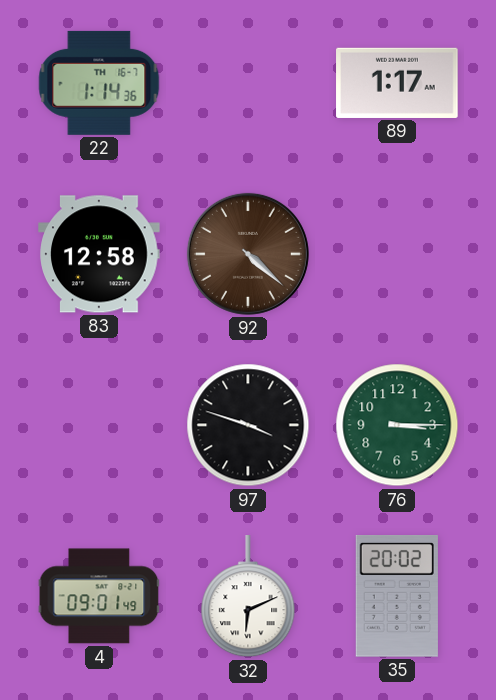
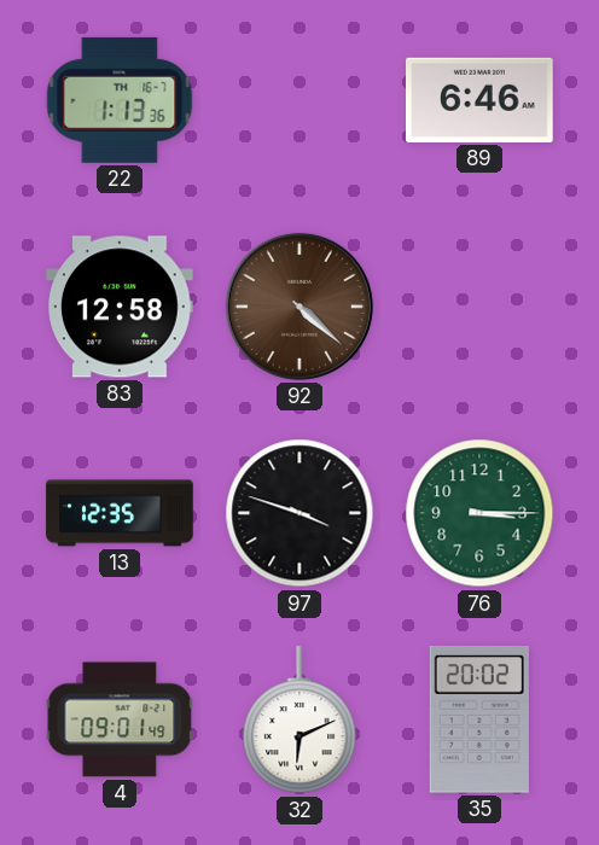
22: 1:14 -> 1:13
89: 1:17 -> 6:46
13: none -> 12:35
